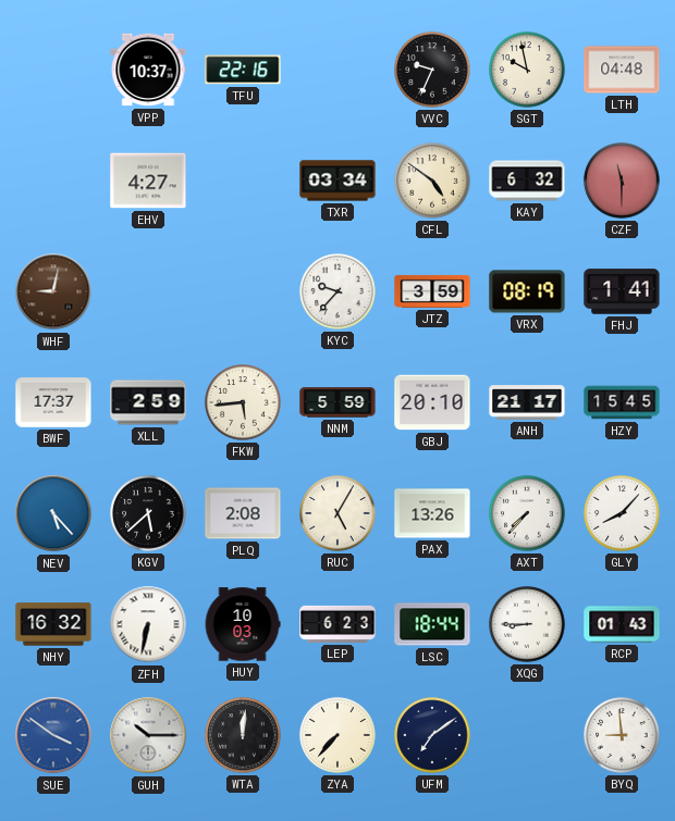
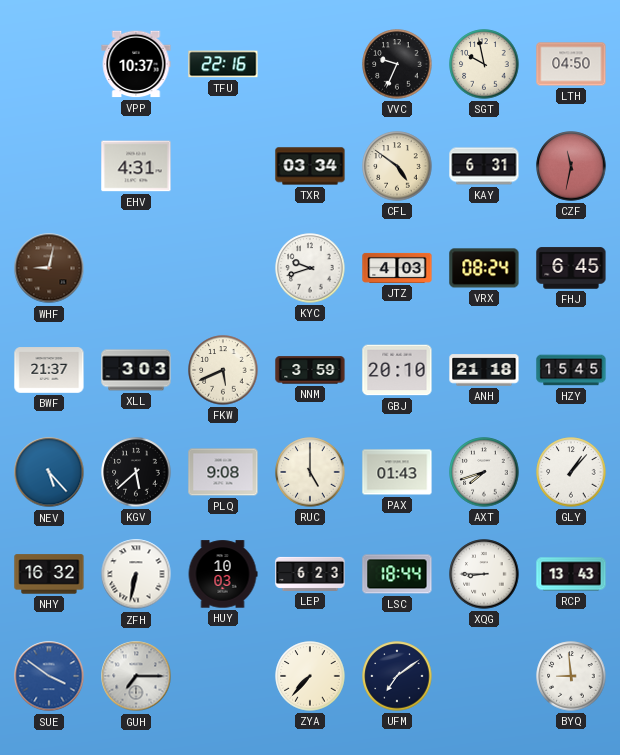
LTH: 04:48 -> 04:50
EHV: 4:27 -> 4:31
KAY: 6:32 -> 6:31
CZF: 11:30 -> 11:32
KYC: 9:37 -> 9:42
JTZ: 3:59 -> 4:03
VRX: 08:19 -> 08:24
FHJ: 1:41 -> 6:45
BWF: 17:37 -> 21:37
XLL: 2:59 -> 3:03
FKW: 5:44 -> 5:41
NNM: 5:59 -> 3:59
ANH: 21:17 -> 21:18
PLQ: 2:08 -> 9:08
RUC: 5:05 -> 5:00
PAX: 13:26 -> 01:43
AXT: 7:37 -> 7:42
GLY: 8:07 -> 1:07
RCP: 01:43 -> 13:43
GUH: 10:15 -> 7:15
WTA: 12:01 -> none
